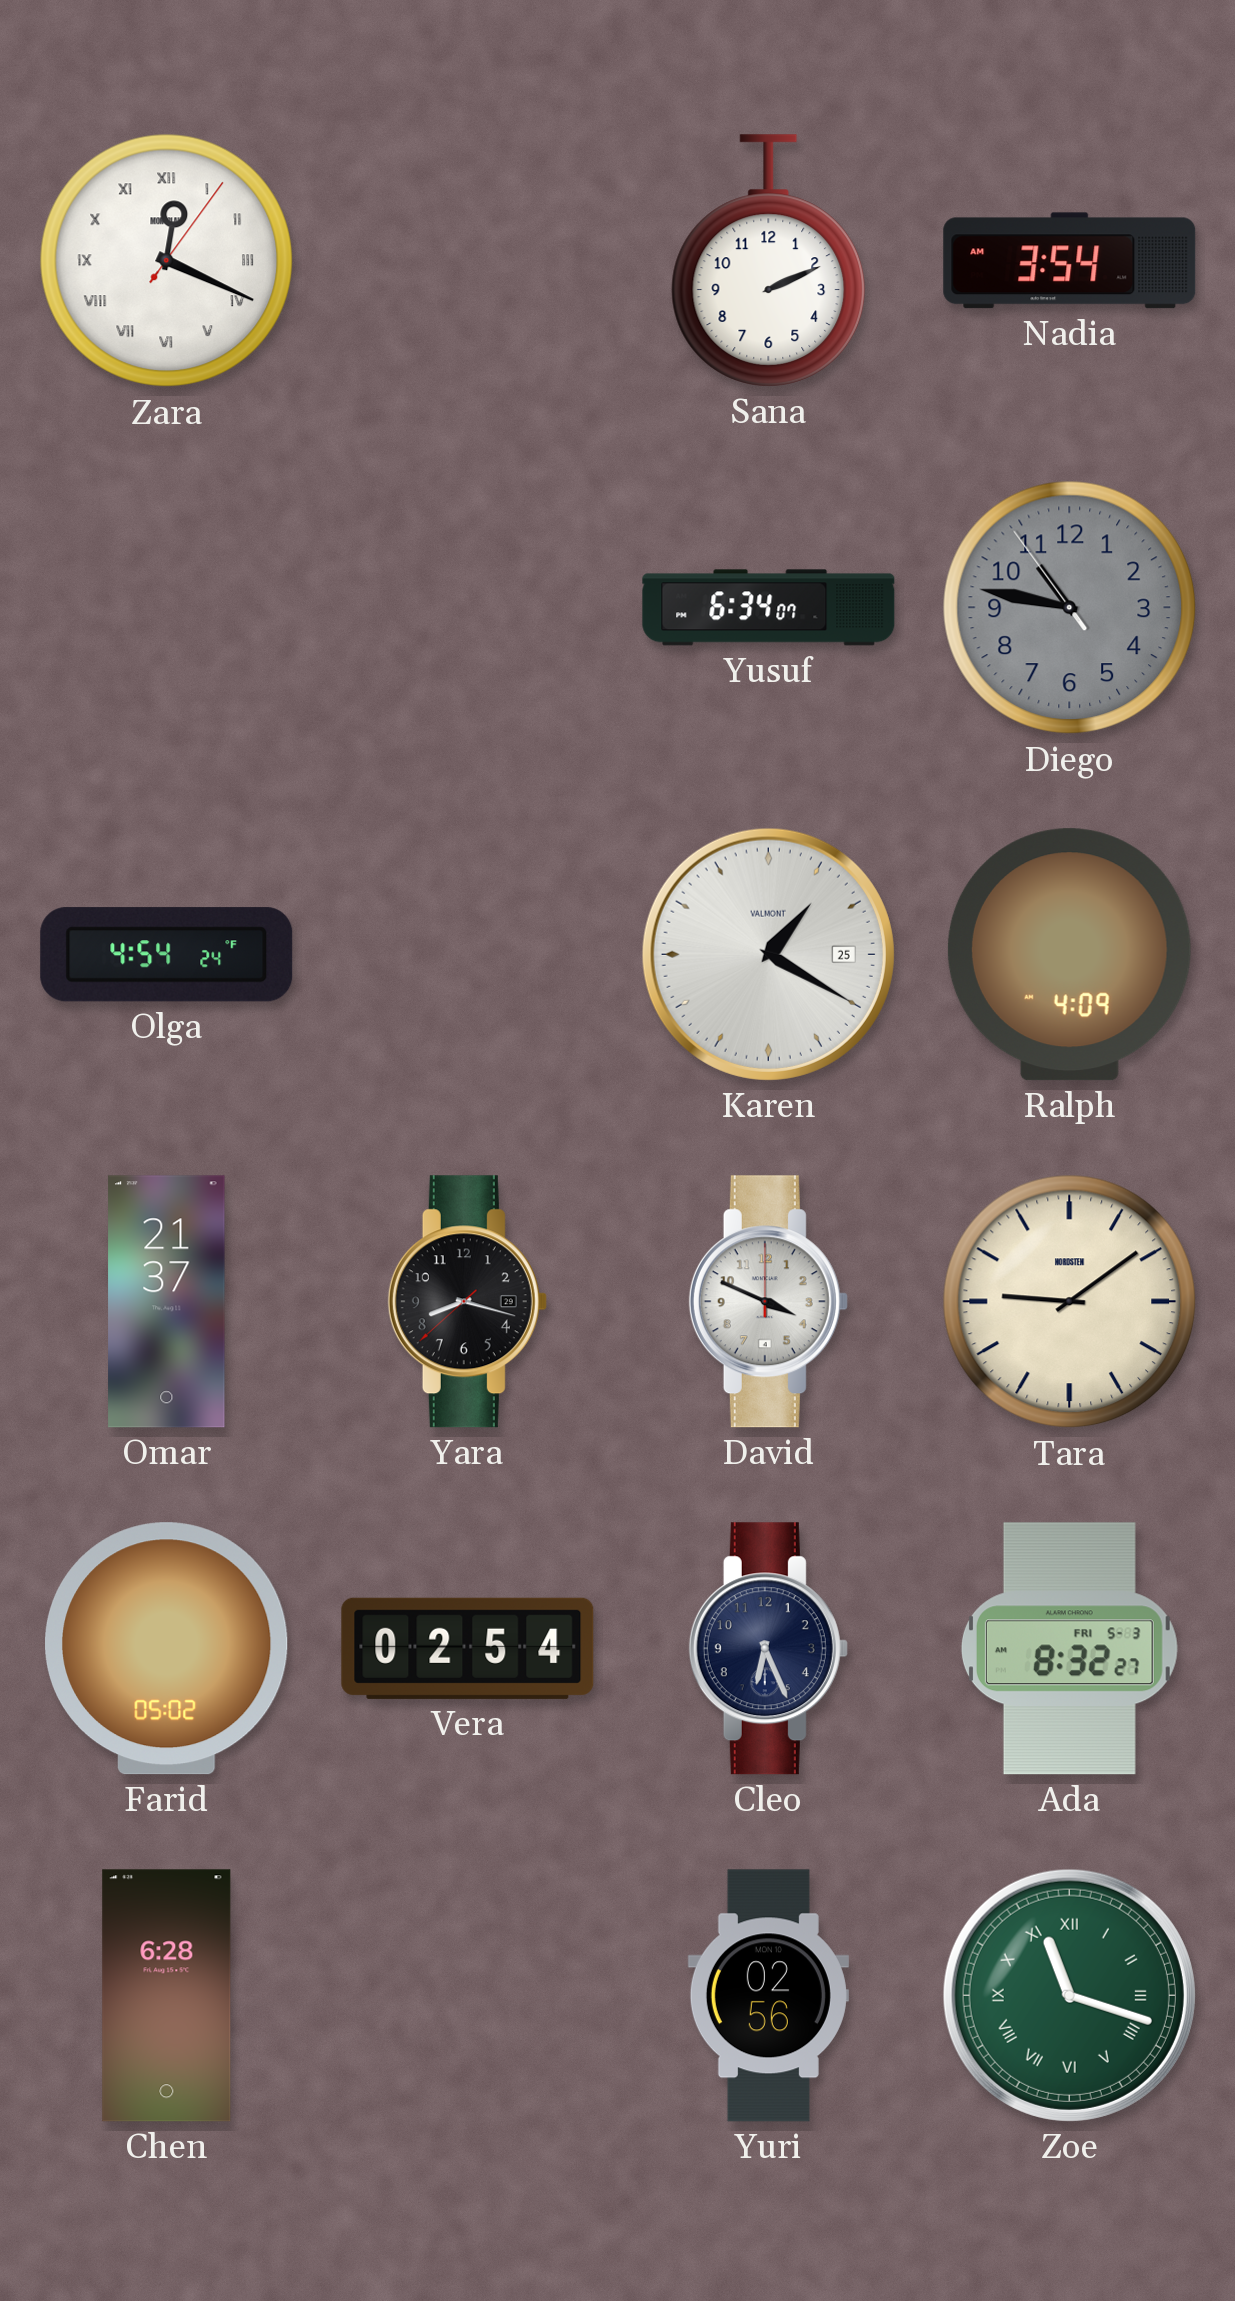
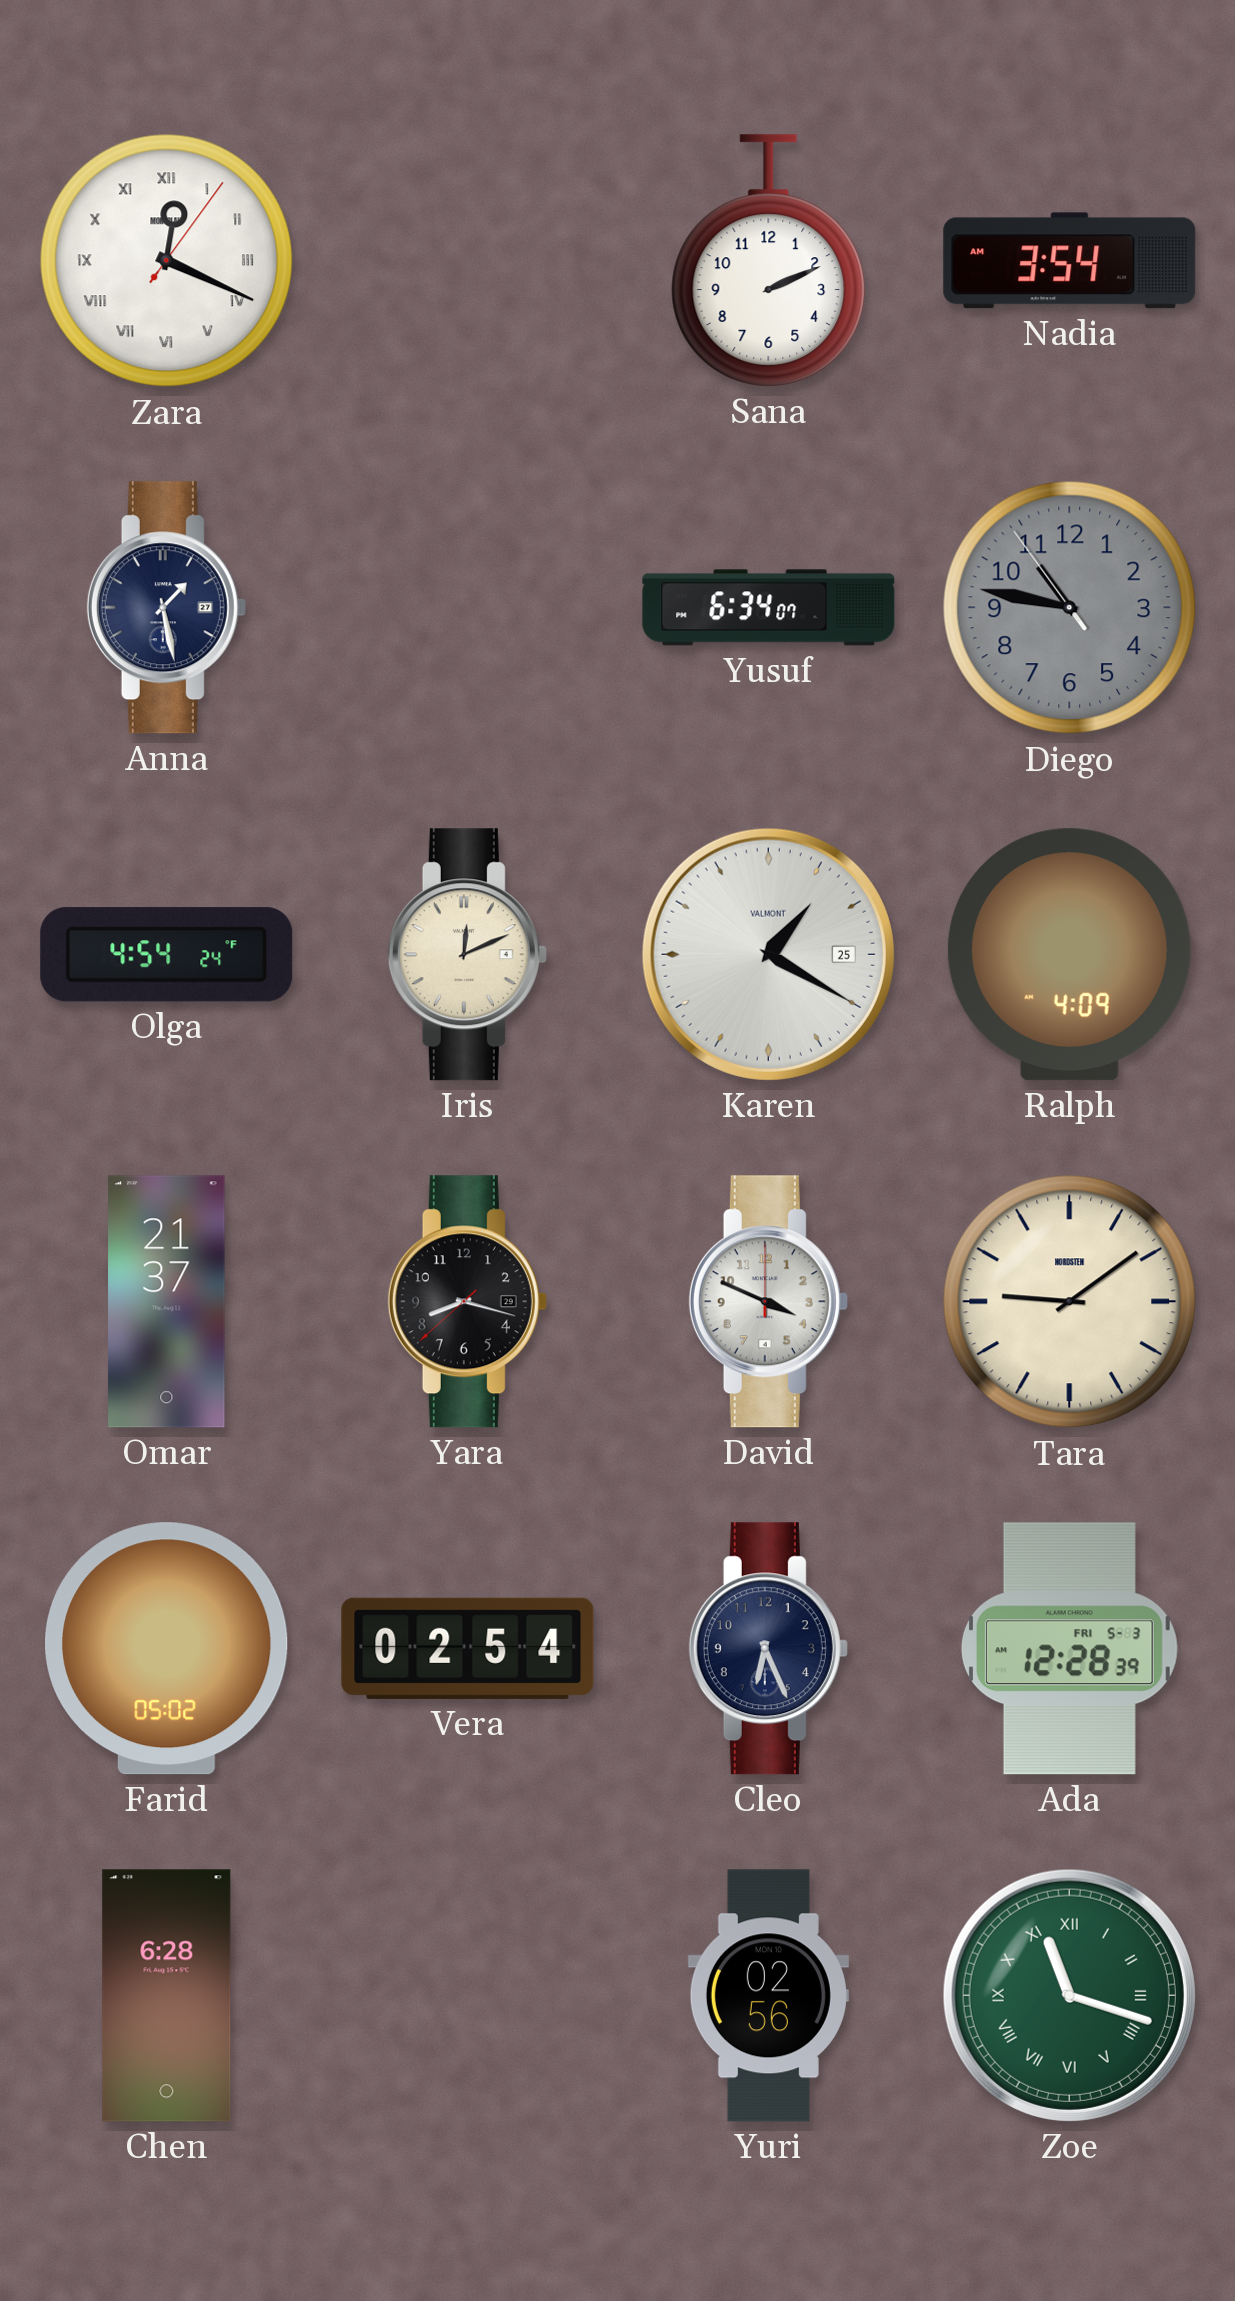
Anna: none -> 1:28
Iris: none -> 12:11
Ada: 8:32 -> 12:28
